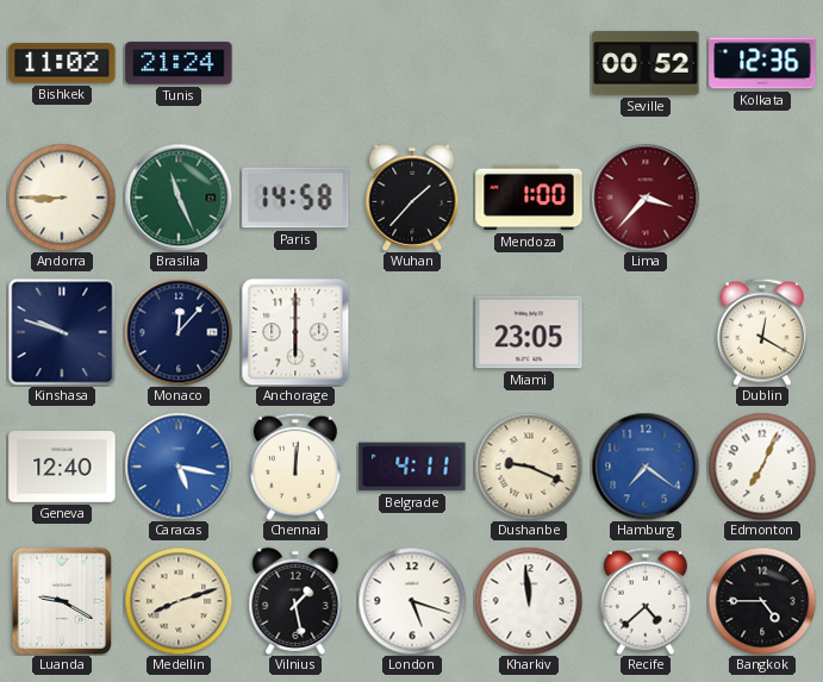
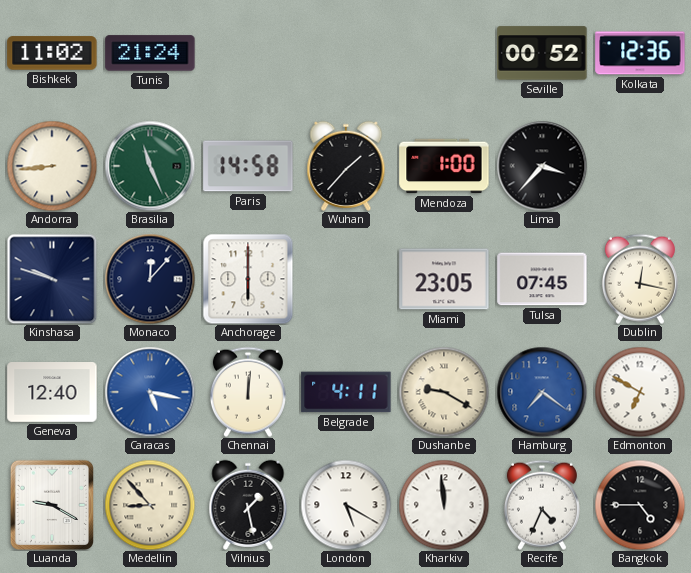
Andorra: 8:45 -> 8:44
Lima dial: burgundy -> black
Tulsa: none -> 07:45
Dublin: 12:20 -> 12:17
Dushanbe: 9:19 -> 9:20
Edmonton: 7:04 -> 6:50
Medellin: 8:12 -> 8:53
London: 5:18 -> 5:20
Recife: 4:38 -> 4:34
